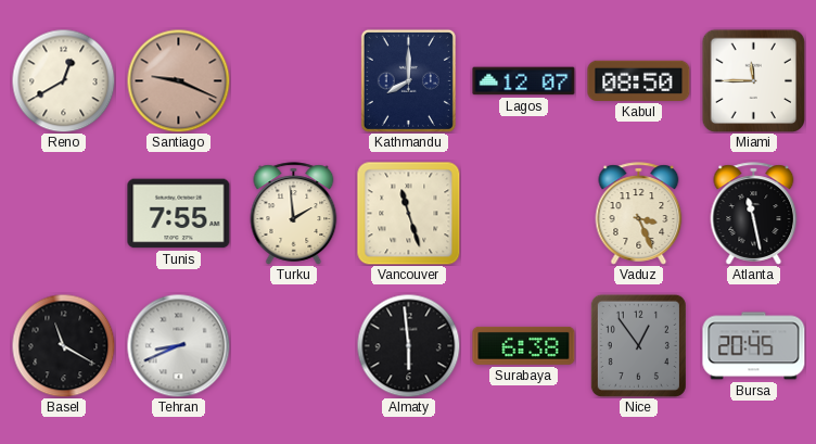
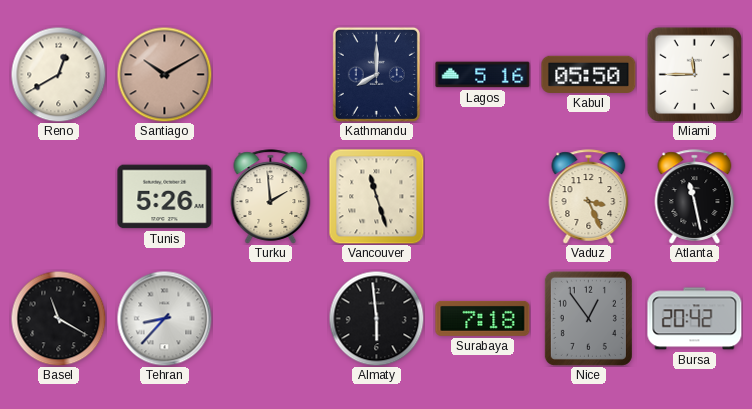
Santiago: 9:19 -> 10:10
Lagos: 12:07 -> 5:16
Kabul: 08:50 -> 05:50
Tunis: 7:55 -> 5:26
Tehran: 8:41 -> 8:37
Surabaya: 6:38 -> 7:18
Bursa: 20:45 -> 20:42
